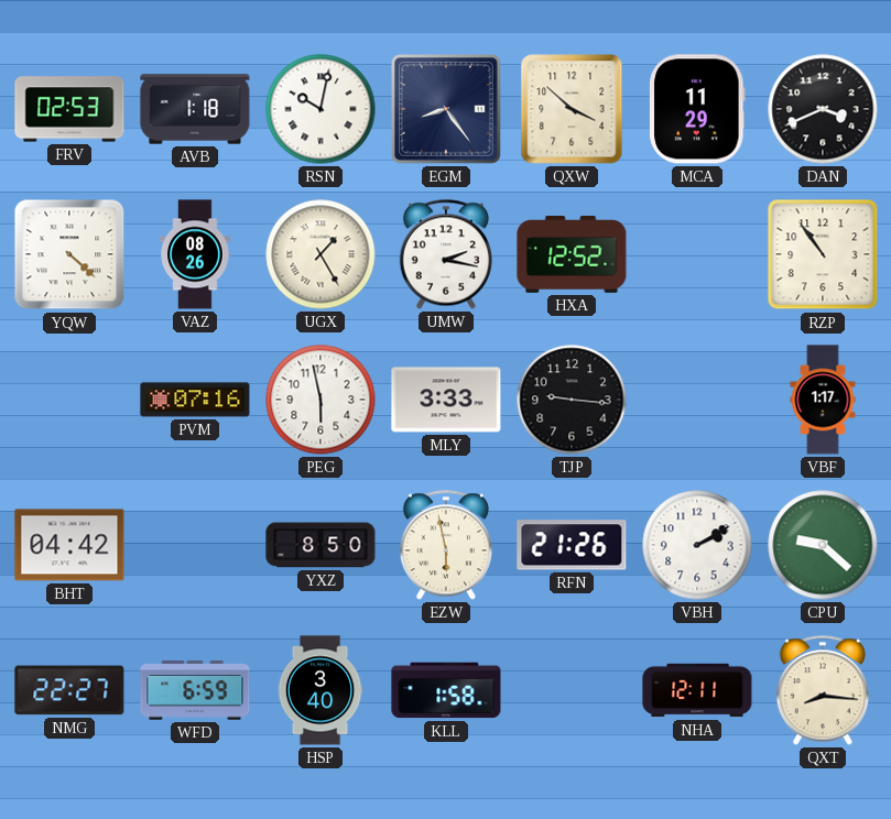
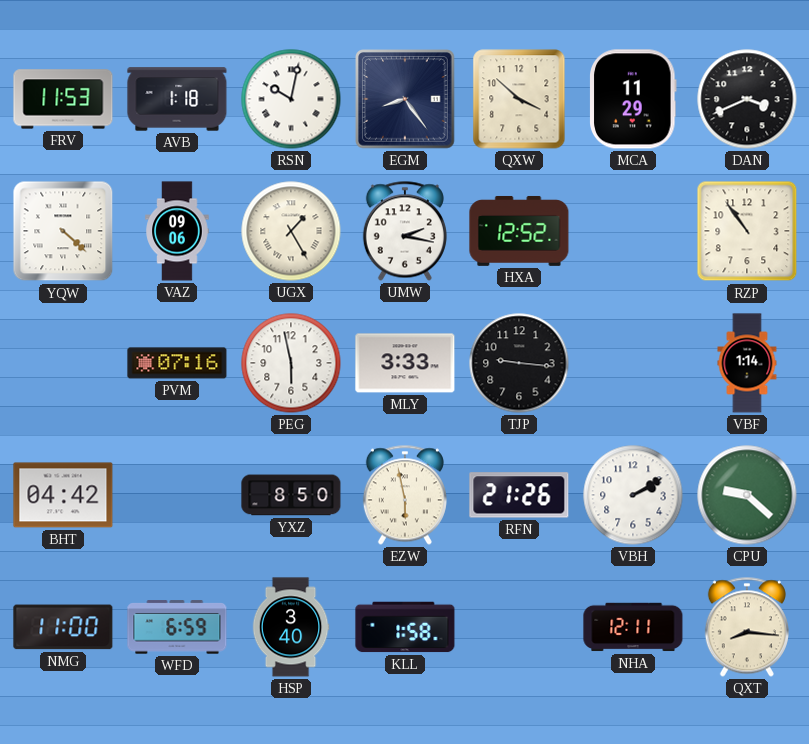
FRV: 02:53 -> 11:53
VAZ: 08:26 -> 09:06
VBF: 1:17 -> 1:14
NMG: 22:27 -> 11:00
